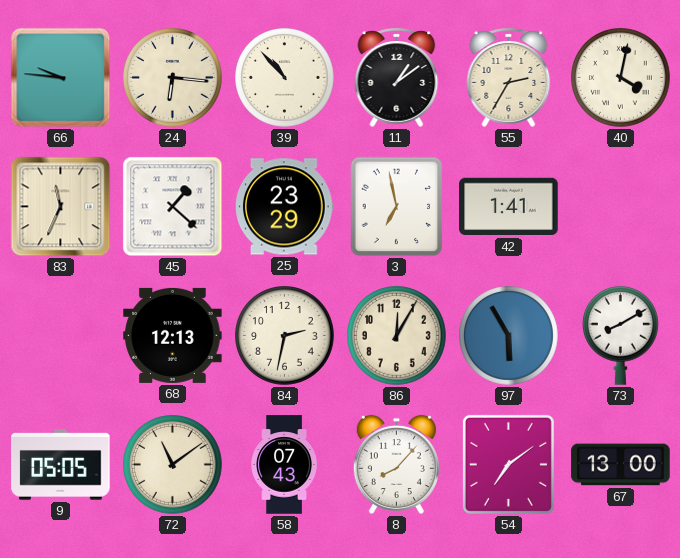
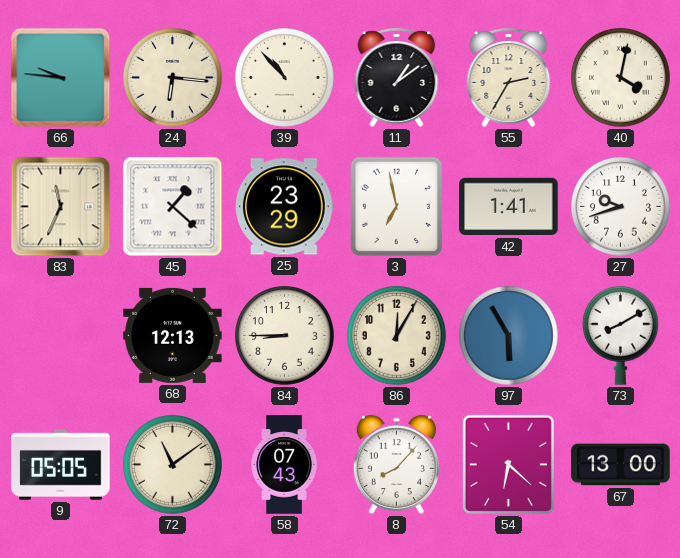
27: none -> 9:42
84: 2:32 -> 8:45
54: 7:09 -> 6:22
